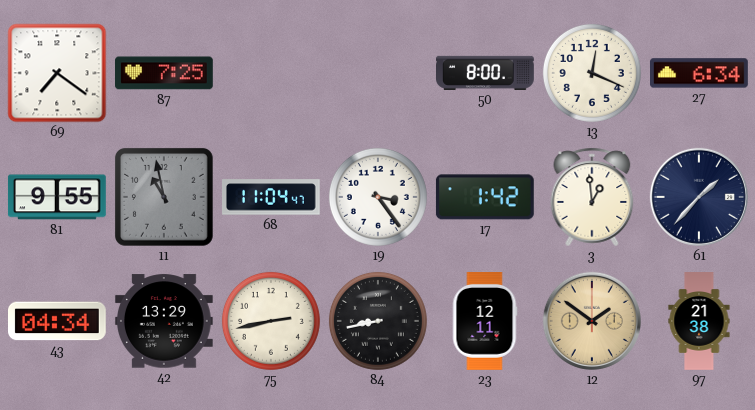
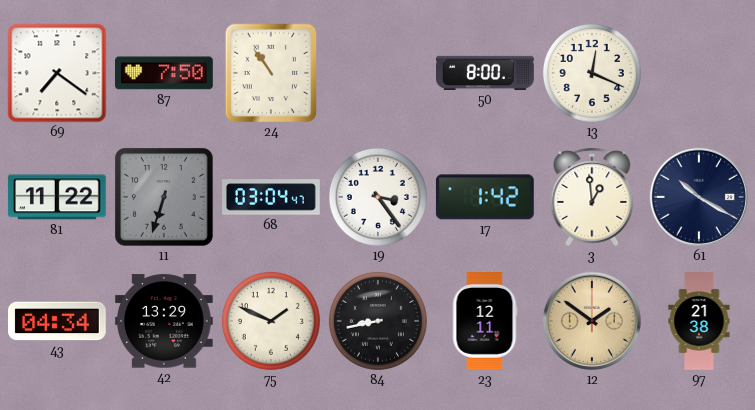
87: 7:25 -> 7:50
24: none -> 10:54
27: 6:34 -> none
81: 9:55 -> 11:22
11: 10:58 -> 6:33
68: 11:04 -> 03:04
61: 1:37 -> 10:20
75: 2:43 -> 1:49
